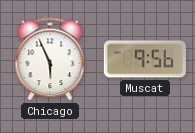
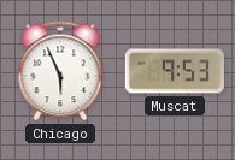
Muscat: 9:56 -> 9:53
